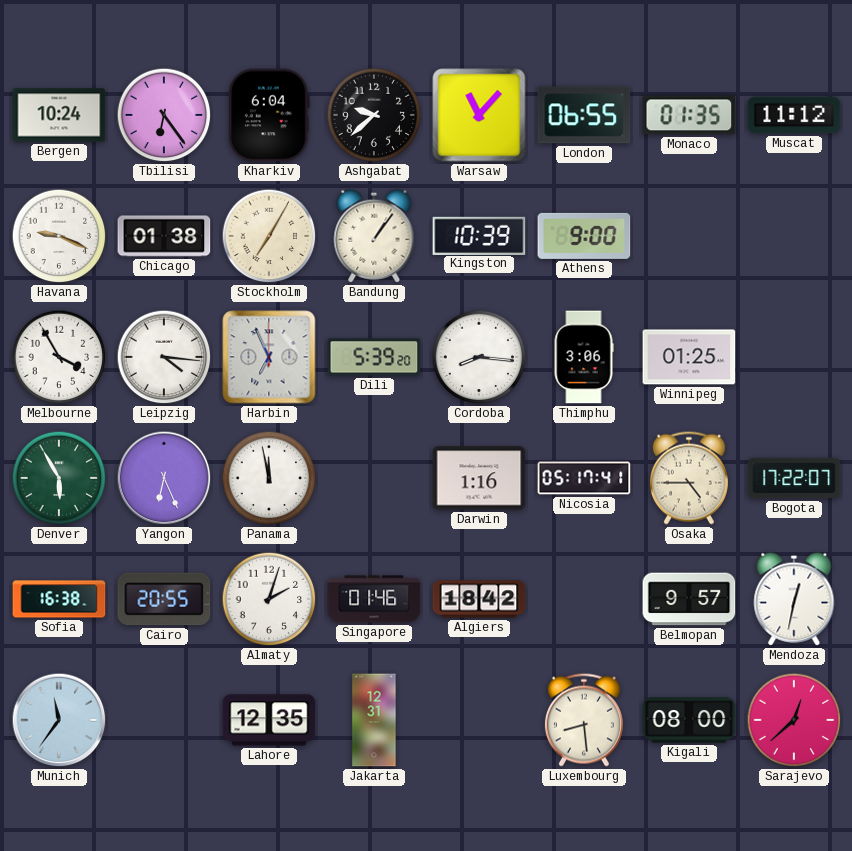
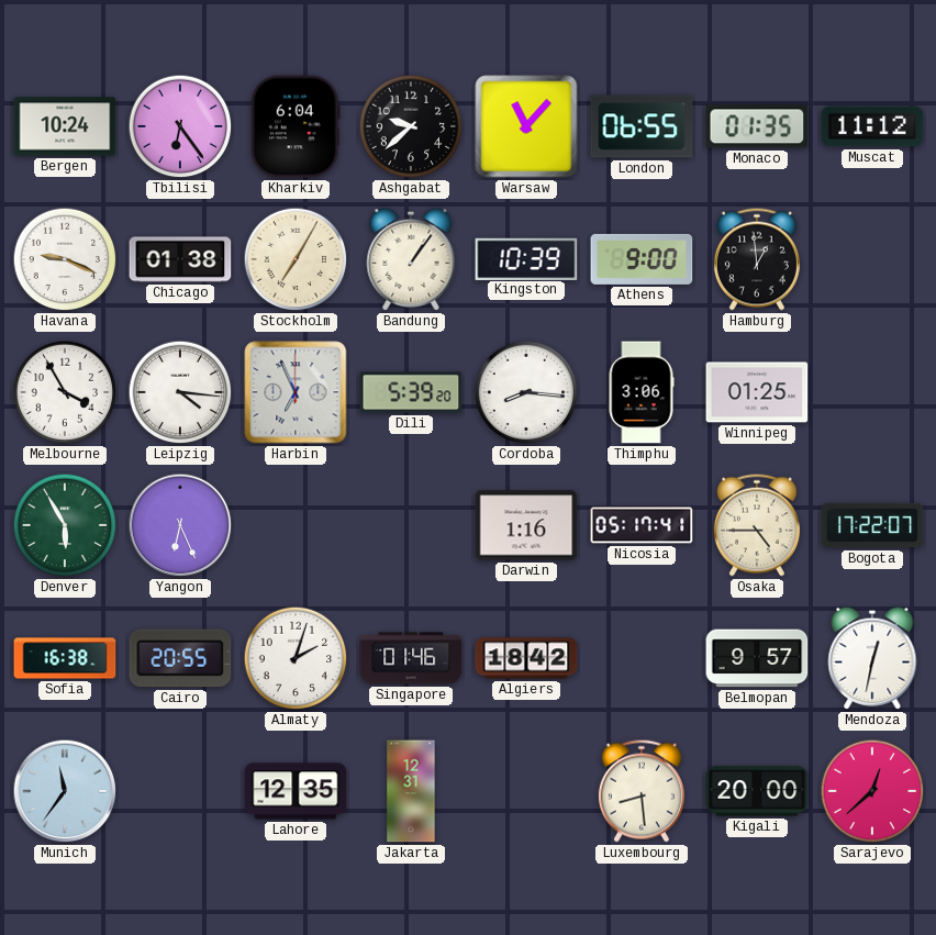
Hamburg: none -> 12:59
Panama: 11:58 -> none
Kigali: 08:00 -> 20:00
